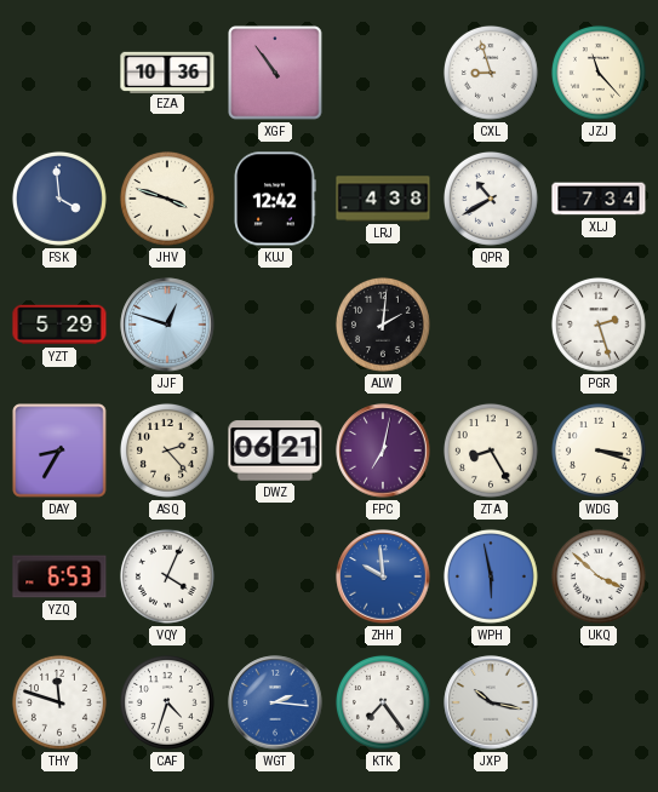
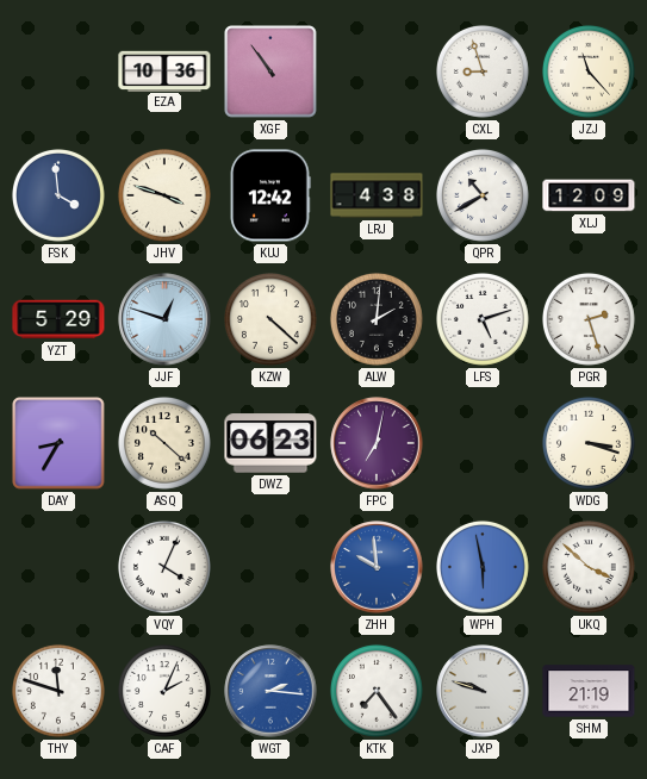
XLJ: 7:34 -> 12:09
KZW: none -> 4:22
LFS: none -> 5:12
ASQ: 2:23 -> 10:22
DWZ: 06:21 -> 06:23
ZTA: 8:25 -> none
YZQ: 6:53 -> none
CAF: 4:33 -> 2:04
JXP: 10:17 -> 9:48
SHM: none -> 21:19
